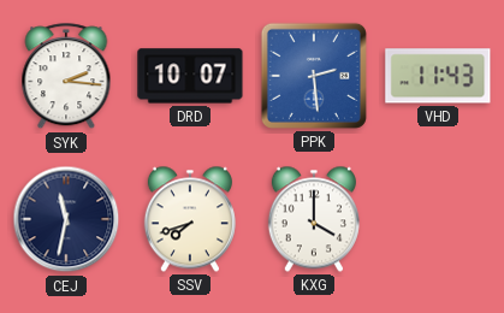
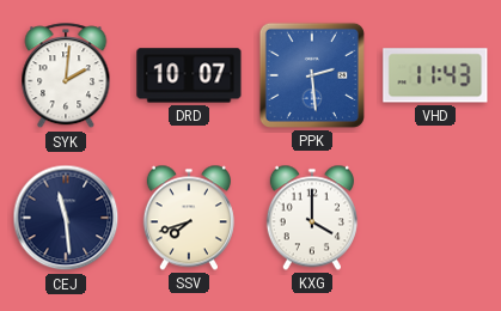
SYK: 2:16 -> 2:01
CEJ: 11:32 -> 11:29
